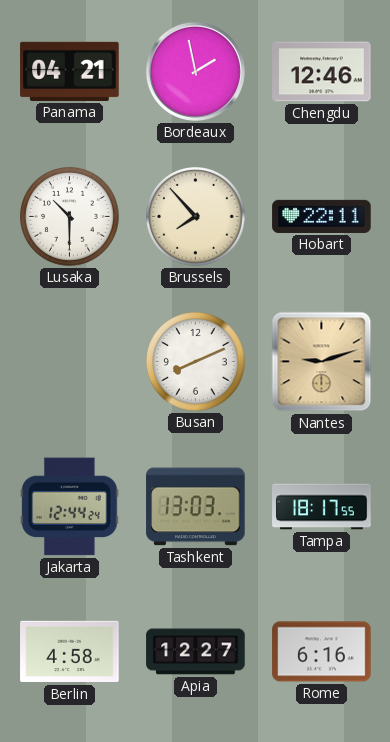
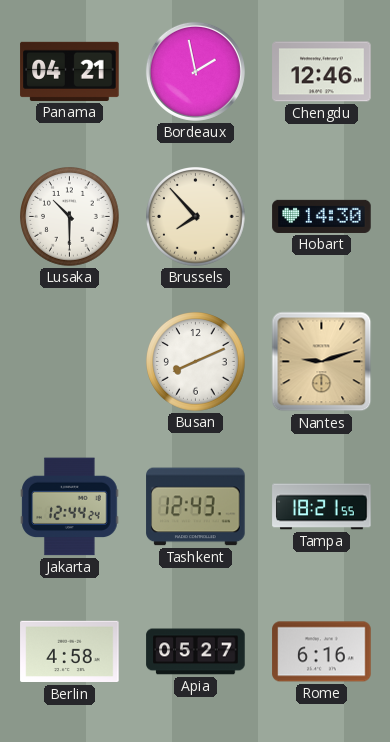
Hobart: 22:11 -> 14:30
Tashkent: 13:03 -> 12:43
Tampa: 18:17 -> 18:21
Apia: 12:27 -> 05:27
